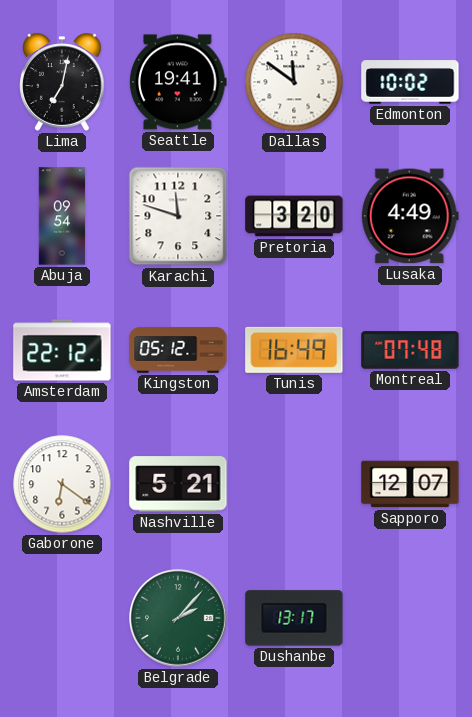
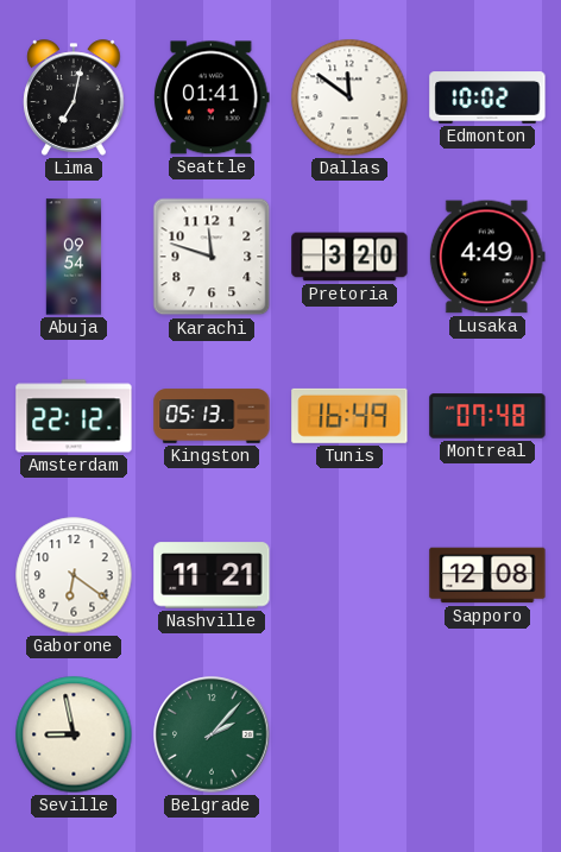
Seattle: 19:41 -> 01:41
Kingston: 05:12 -> 05:13
Nashville: 5:21 -> 11:21
Sapporo: 12:07 -> 12:08
Seville: none -> 8:58
Dushanbe: 13:17 -> none
